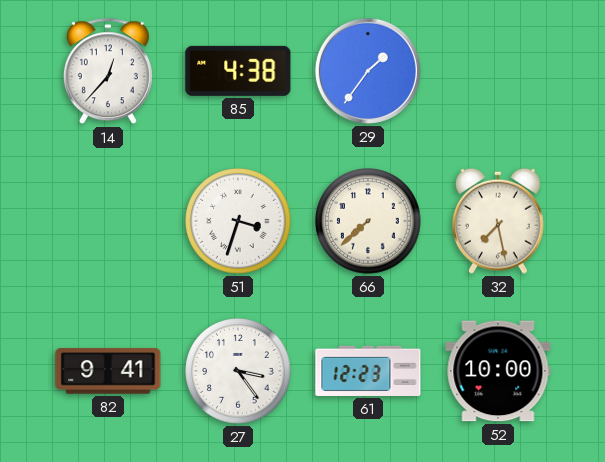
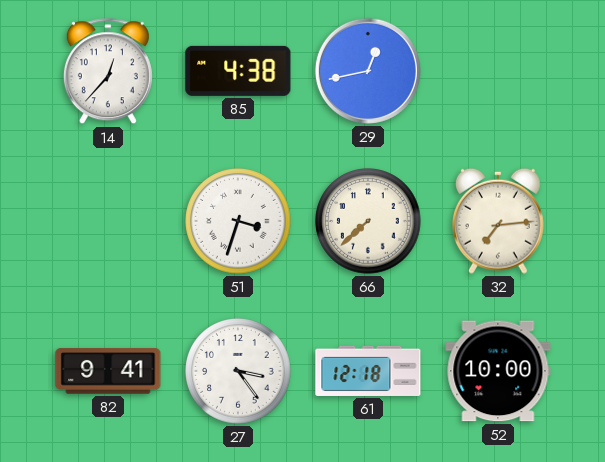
29: 1:36 -> 12:43
32: 7:28 -> 7:14
61: 12:23 -> 12:18
